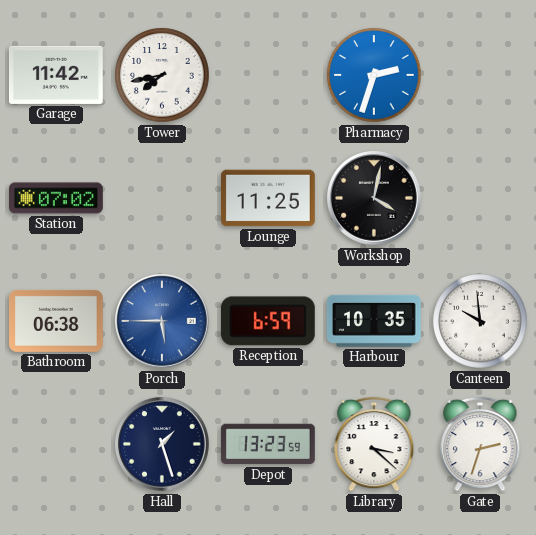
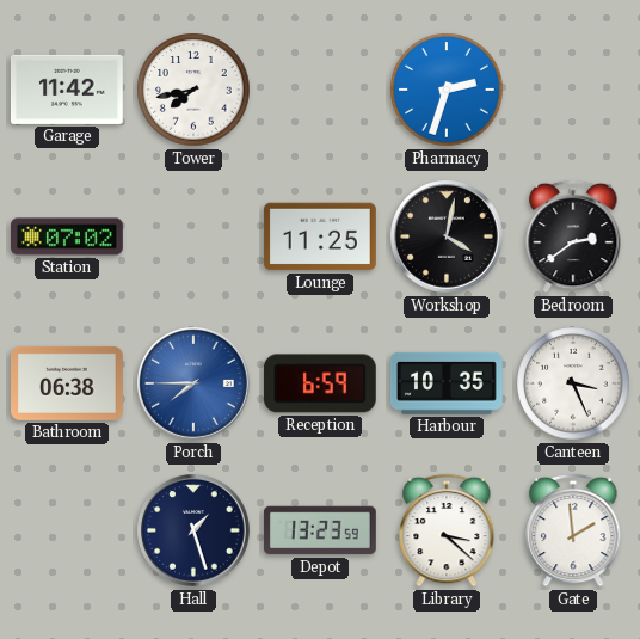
Bedroom: none -> 2:39
Porch: 5:45 -> 7:45
Canteen: 9:59 -> 3:26
Gate: 2:33 -> 1:59
